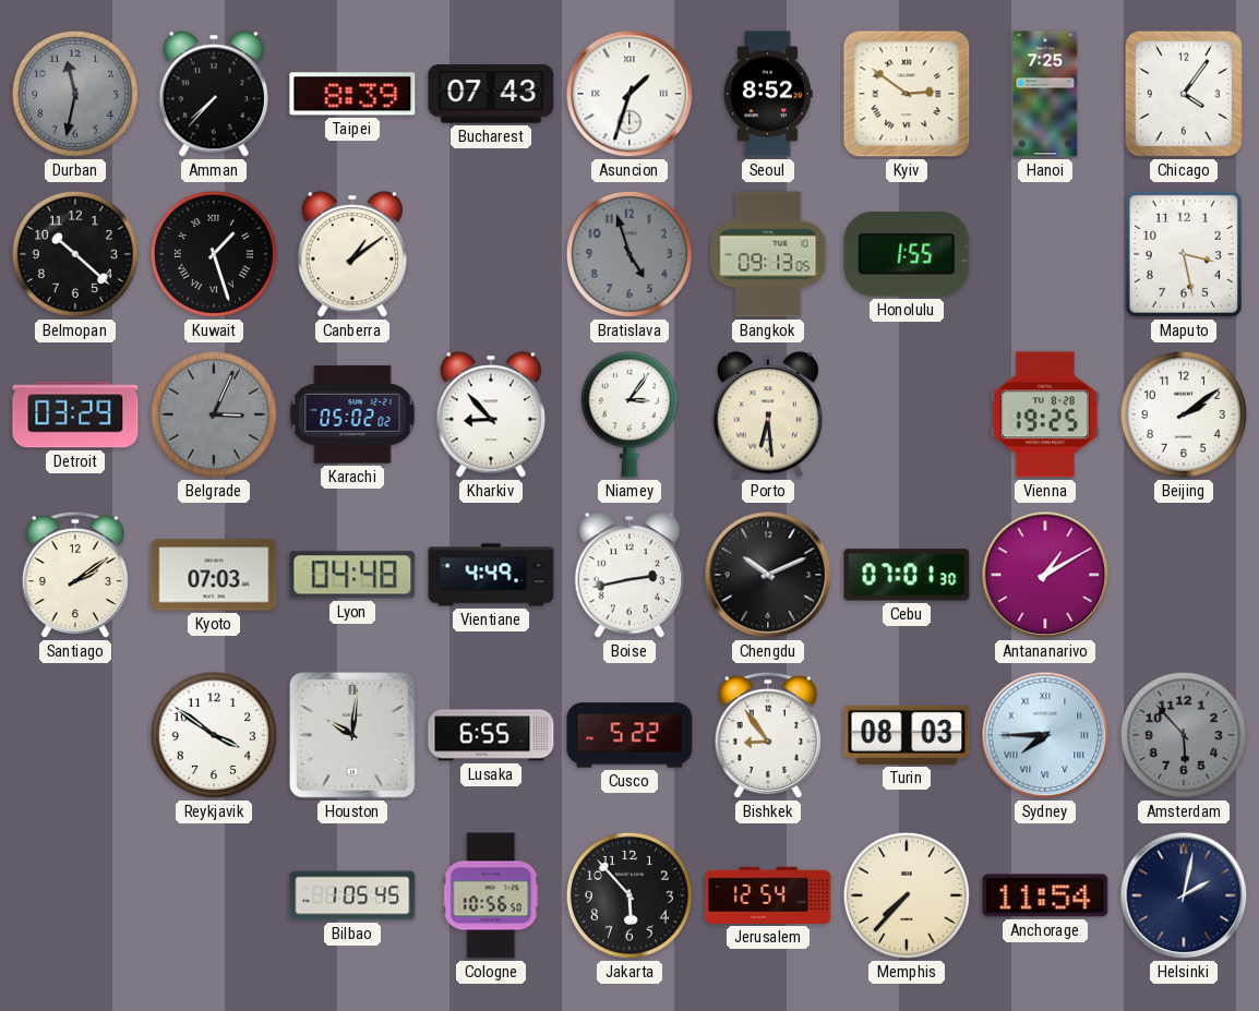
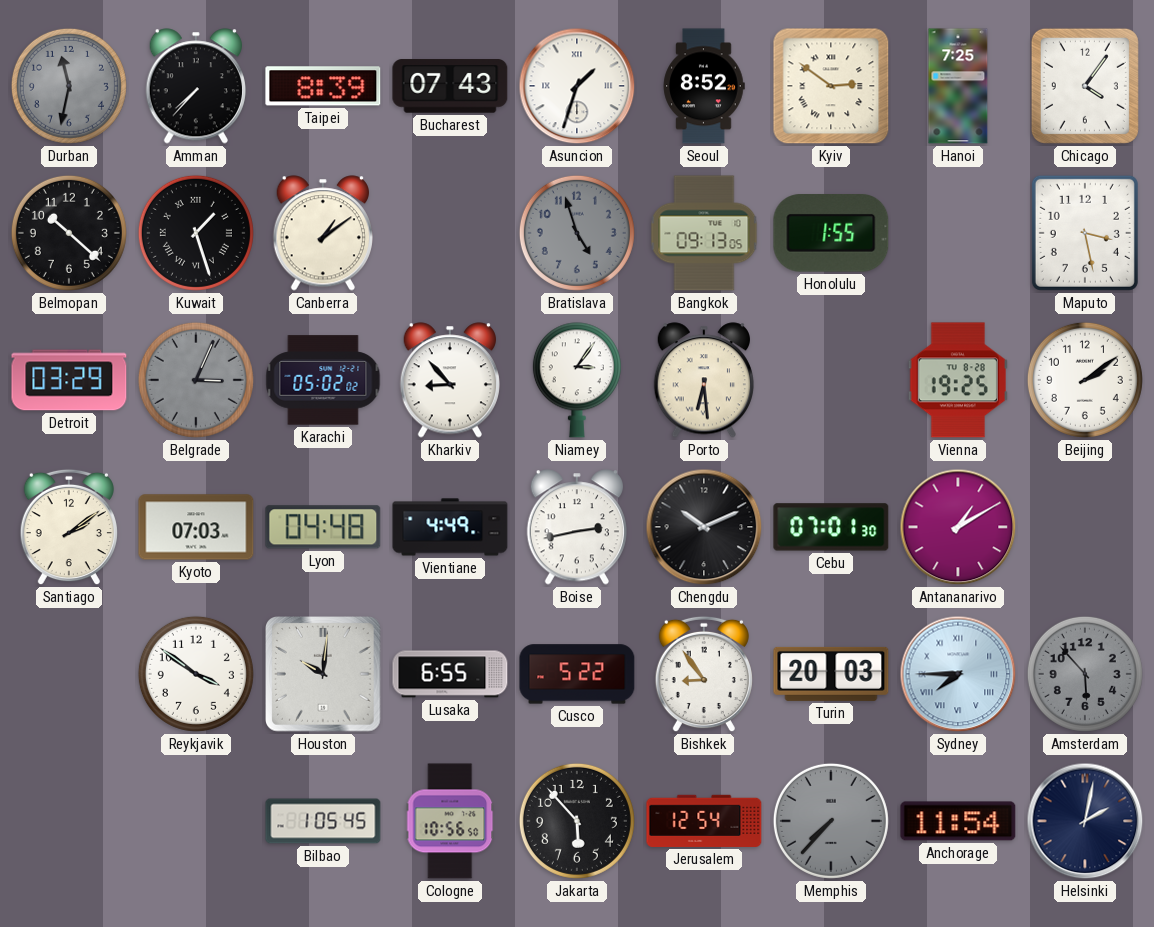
Turin: 08:03 -> 20:03
Memphis dial: cream -> grey
